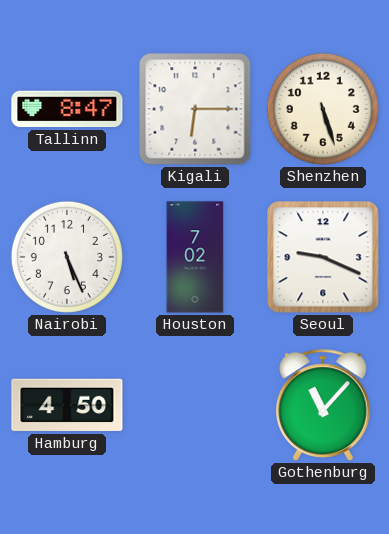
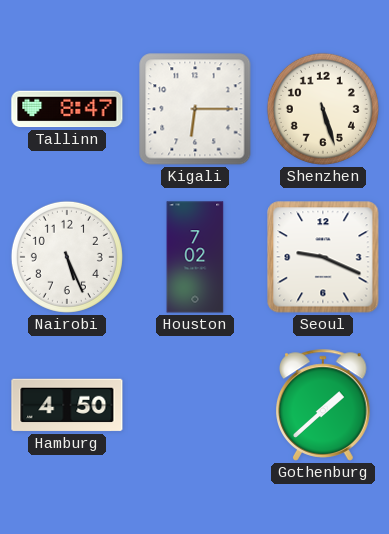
Gothenburg: 11:07 -> 1:38
